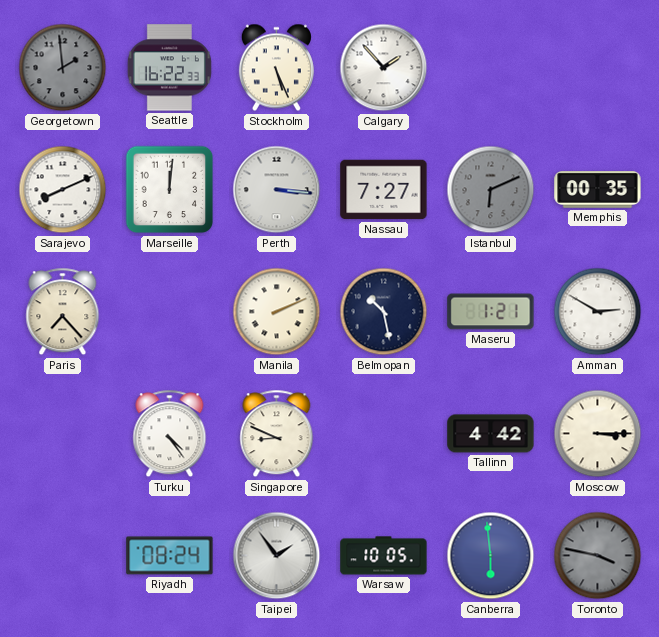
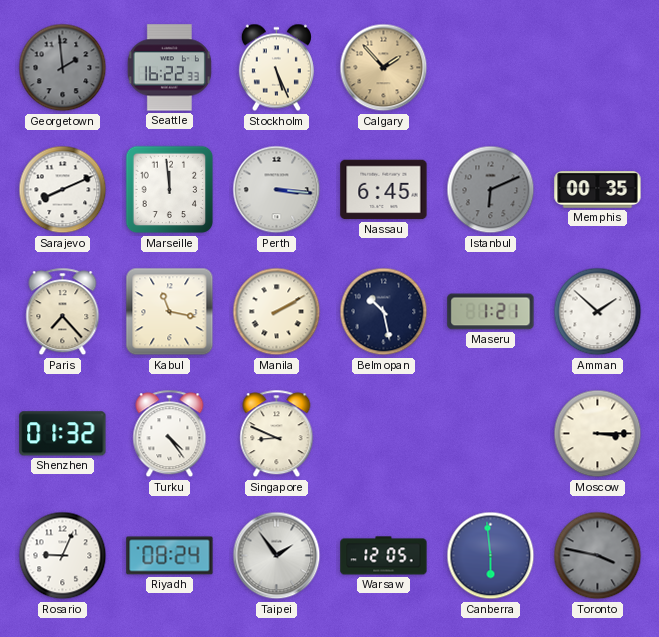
Calgary dial: white -> champagne
Marseille: 12:01 -> 11:59
Nassau: 7:27 -> 6:45
Kabul: none -> 11:17
Manila: 2:11 -> 2:10
Amman: 2:50 -> 1:52
Shenzhen: none -> 01:32
Tallinn: 4:42 -> none
Rosario: none -> 9:04
Warsaw: 10:05 -> 12:05
